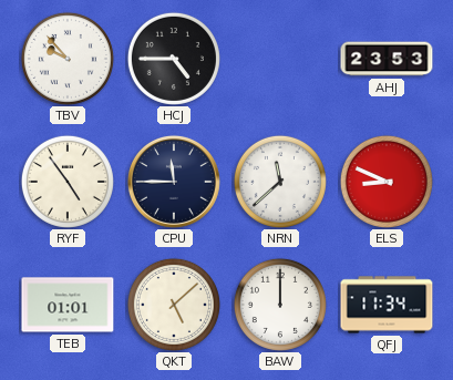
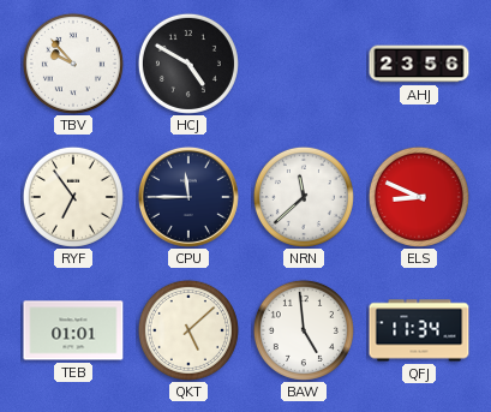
HCJ: 4:45 -> 4:50
AHJ: 23:53 -> 23:56
RYF: 4:54 -> 6:54
BAW: 12:00 -> 4:59
